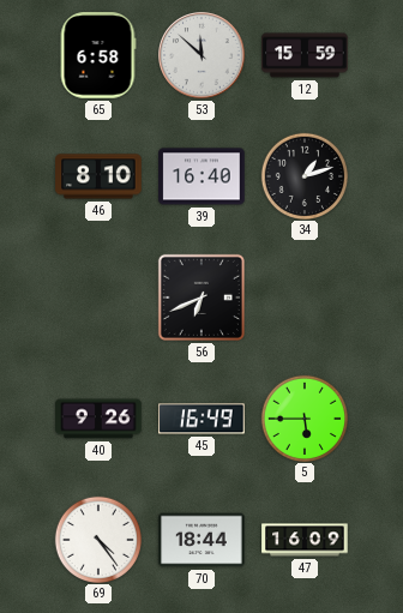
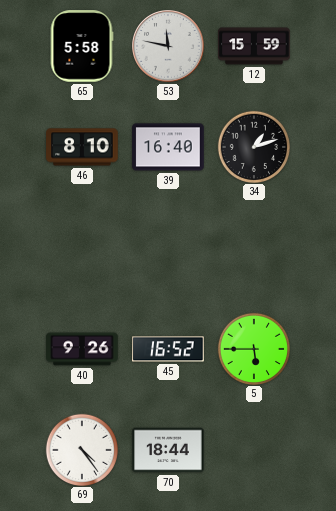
65: 6:58 -> 5:58
53: 11:52 -> 11:47
56: 6:41 -> none
45: 16:49 -> 16:52
47: 16:09 -> none
